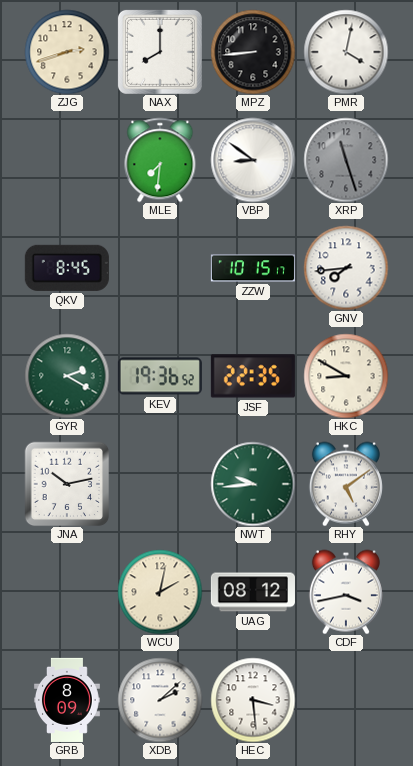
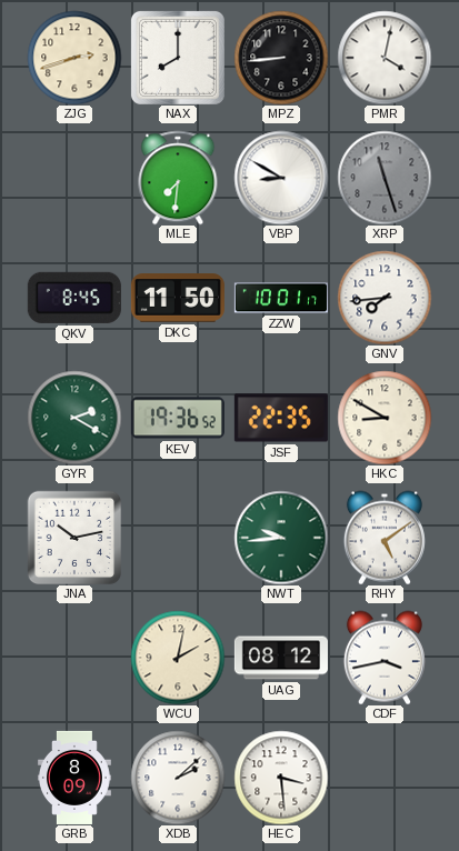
VBP: 8:51 -> 8:50
DKC: none -> 11:50
ZZW: 10:15 -> 10:01
